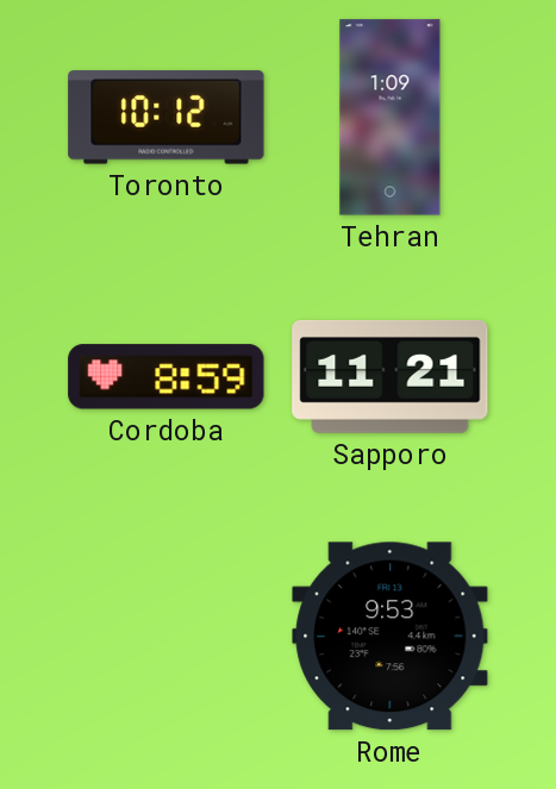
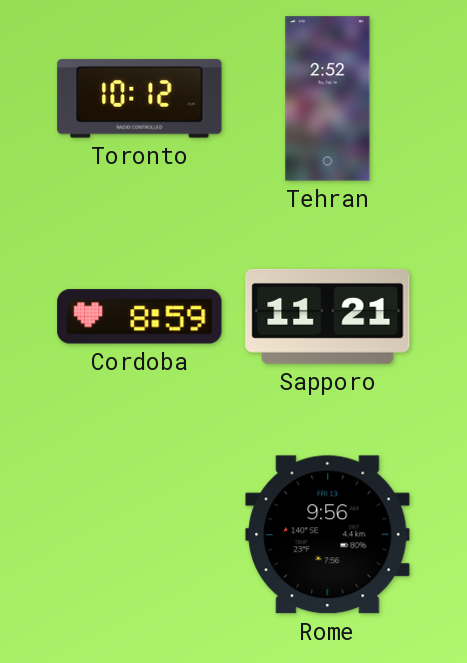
Tehran: 1:09 -> 2:52
Rome: 9:53 -> 9:56
